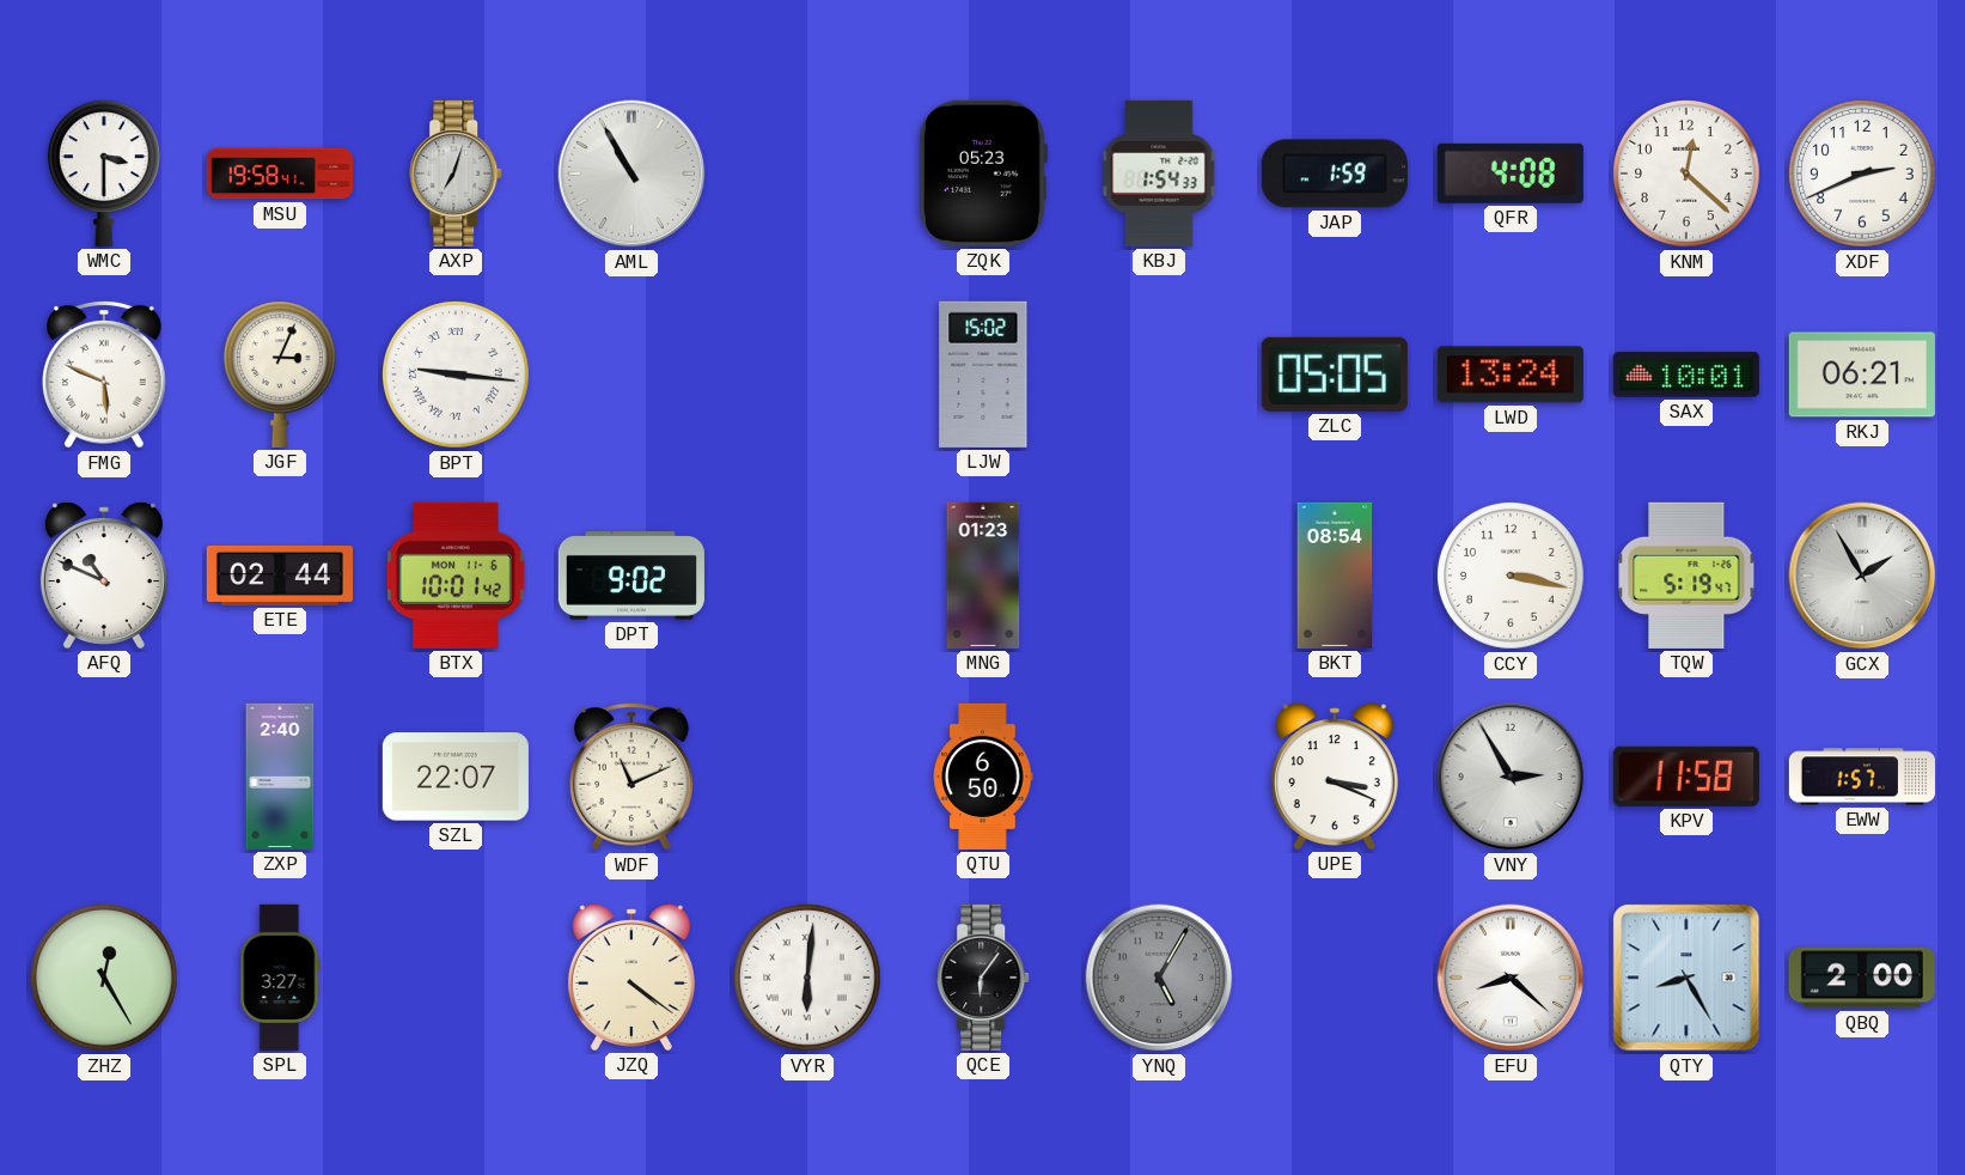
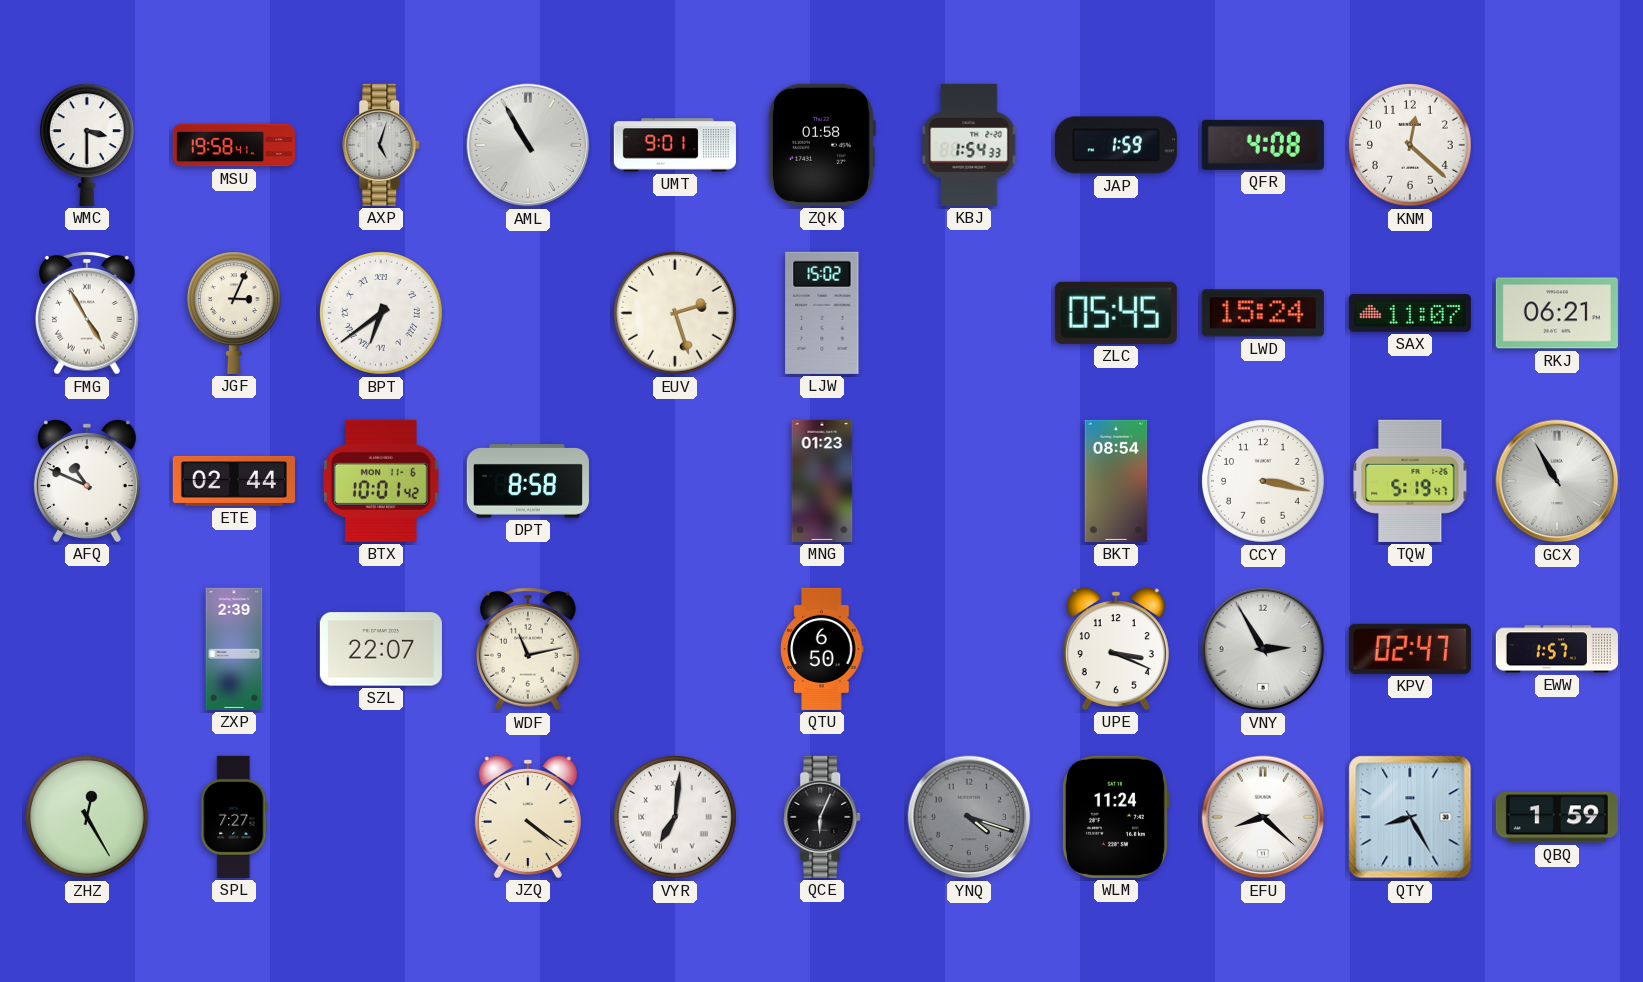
AXP: 7:03 -> 5:03
UMT: none -> 9:01
ZQK: 05:23 -> 01:58
XDF: 2:41 -> none
FMG: 5:49 -> 4:55
BPT: 9:16 -> 6:39
EUV: none -> 2:27
ZLC: 05:05 -> 05:45
LWD: 13:24 -> 15:24
SAX: 10:01 -> 11:07
DPT: 9:02 -> 8:58
GCX: 1:55 -> 10:55
ZXP: 2:40 -> 2:39
WDF: 11:11 -> 11:13
KPV: 11:58 -> 02:47
SPL: 3:27 -> 7:27
VYR: 6:01 -> 7:01
QCE: 6:06 -> 6:04
YNQ: 5:05 -> 4:18
WLM: none -> 11:24
QBQ: 2:00 -> 1:59
